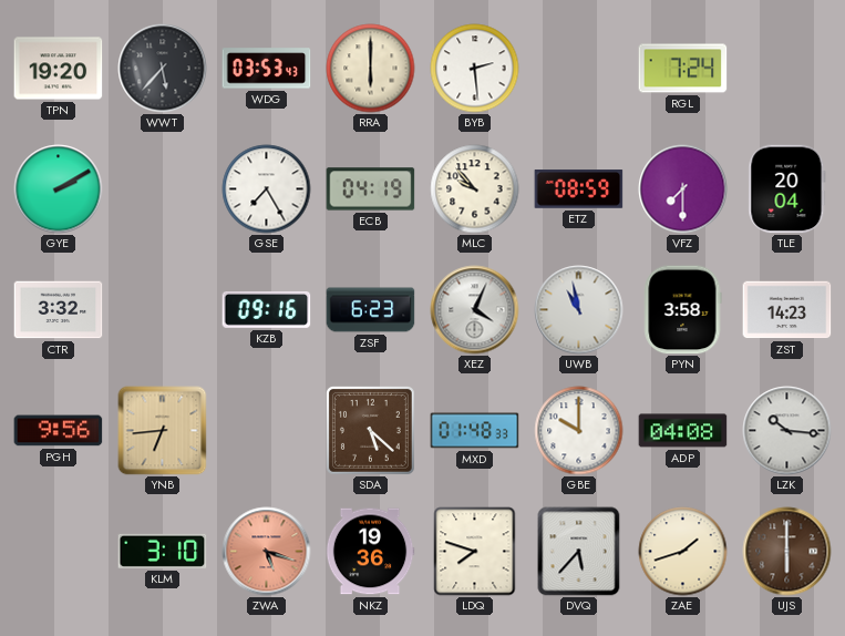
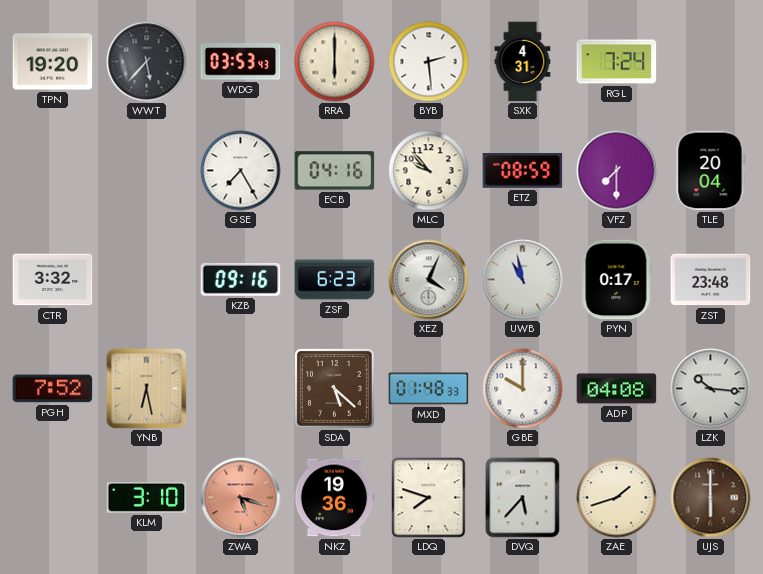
SXK: none -> 4:31
GYE: 2:10 -> none
ECB: 04:19 -> 04:16
PYN: 3:58 -> 0:17
ZST: 14:23 -> 23:48
PGH: 9:56 -> 7:52
YNB: 6:44 -> 6:28
